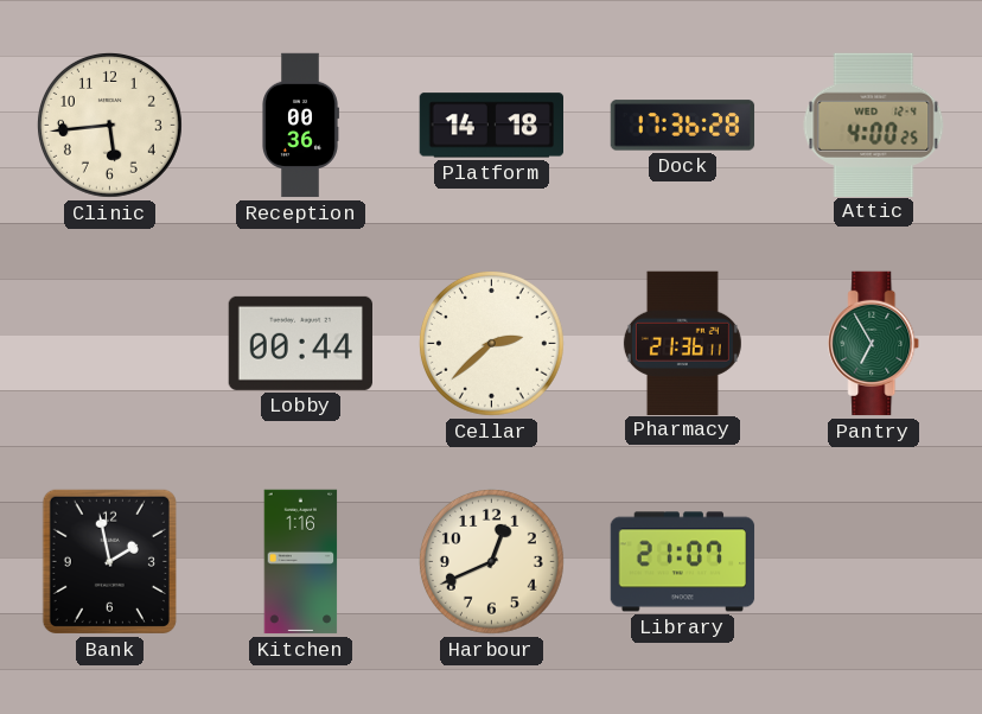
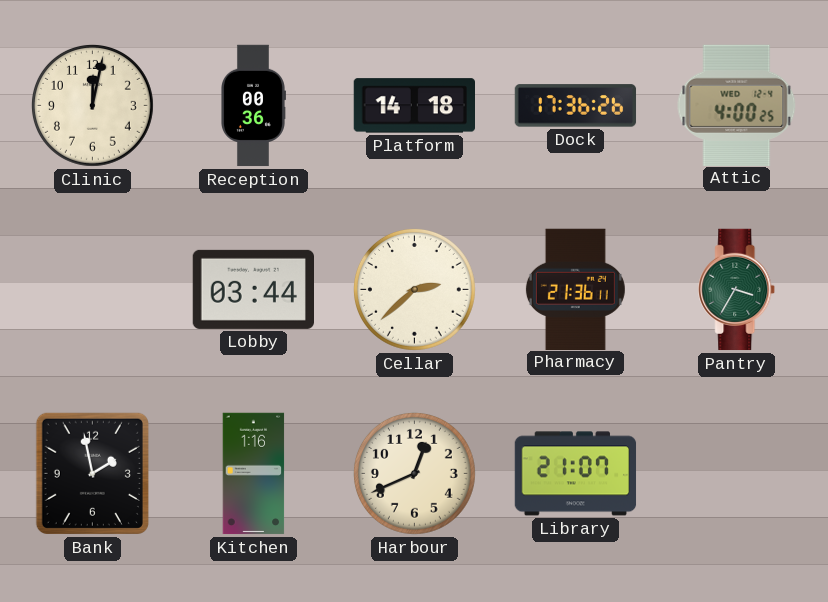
Clinic: 5:44 -> 12:02
Dock: 17:36:28 -> 17:36:26
Lobby: 00:44 -> 03:44
Pantry: 6:55 -> 3:35
